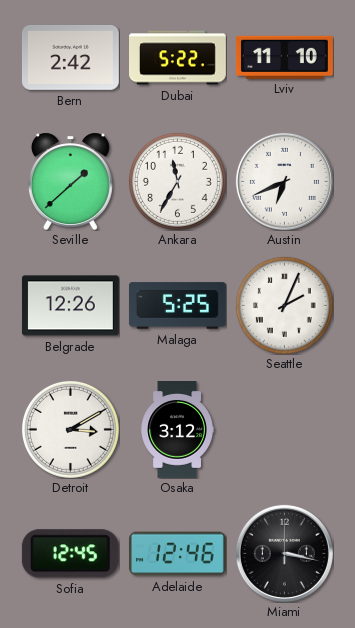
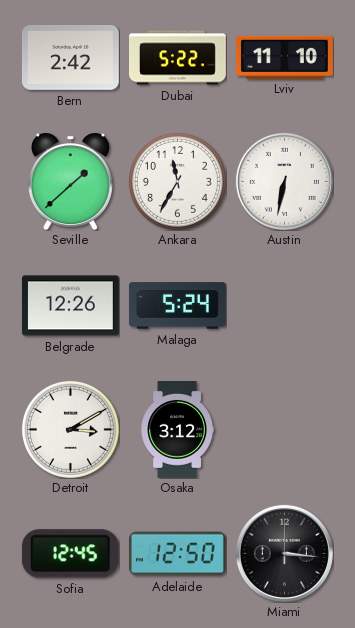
Austin: 6:41 -> 6:32
Malaga: 5:25 -> 5:24
Seattle: 2:04 -> none
Adelaide: 12:46 -> 12:50
Miami: 3:17 -> 3:16
